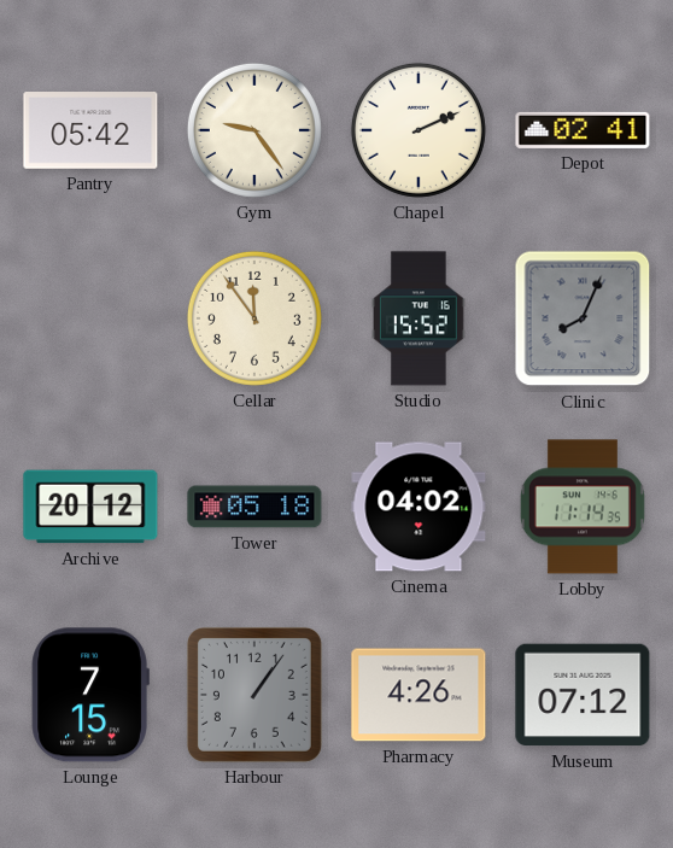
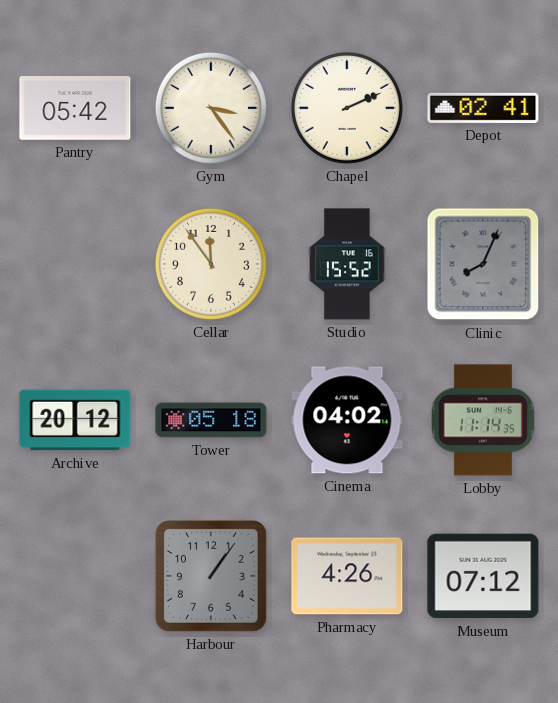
Gym: 9:24 -> 3:24
Lounge: 7:15 -> none
